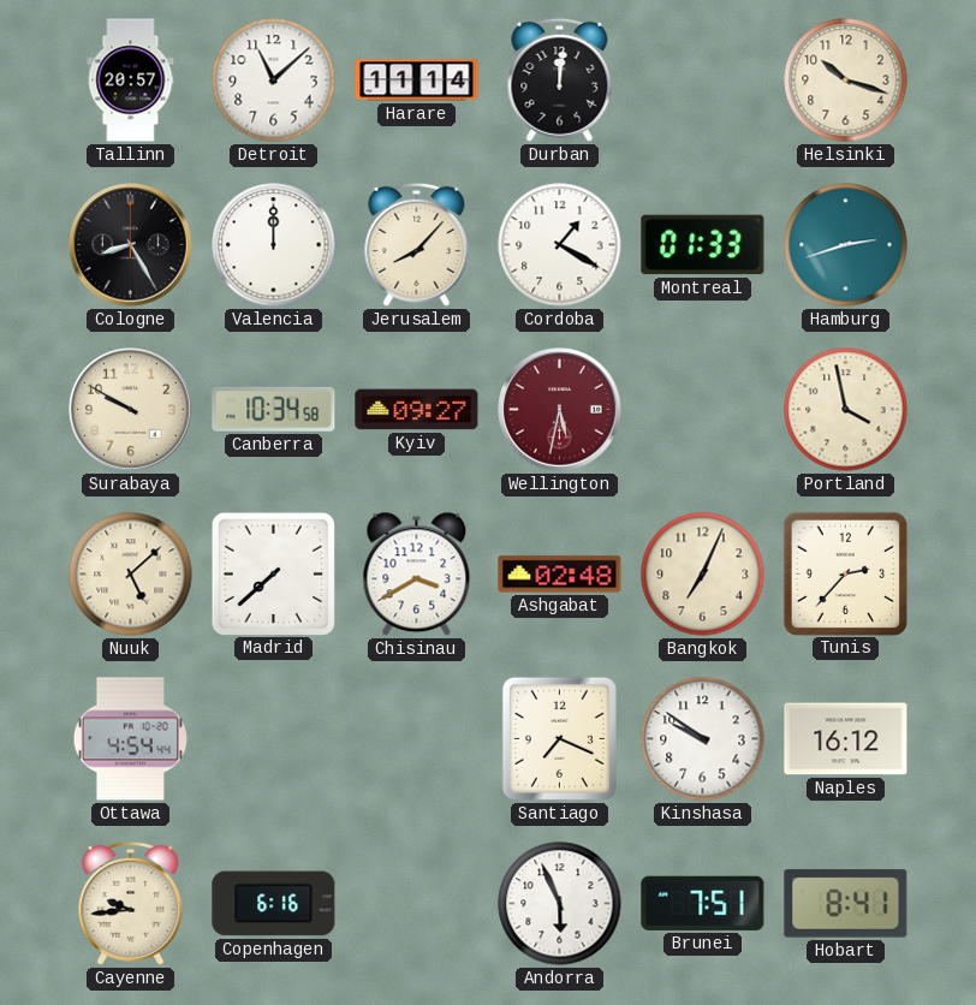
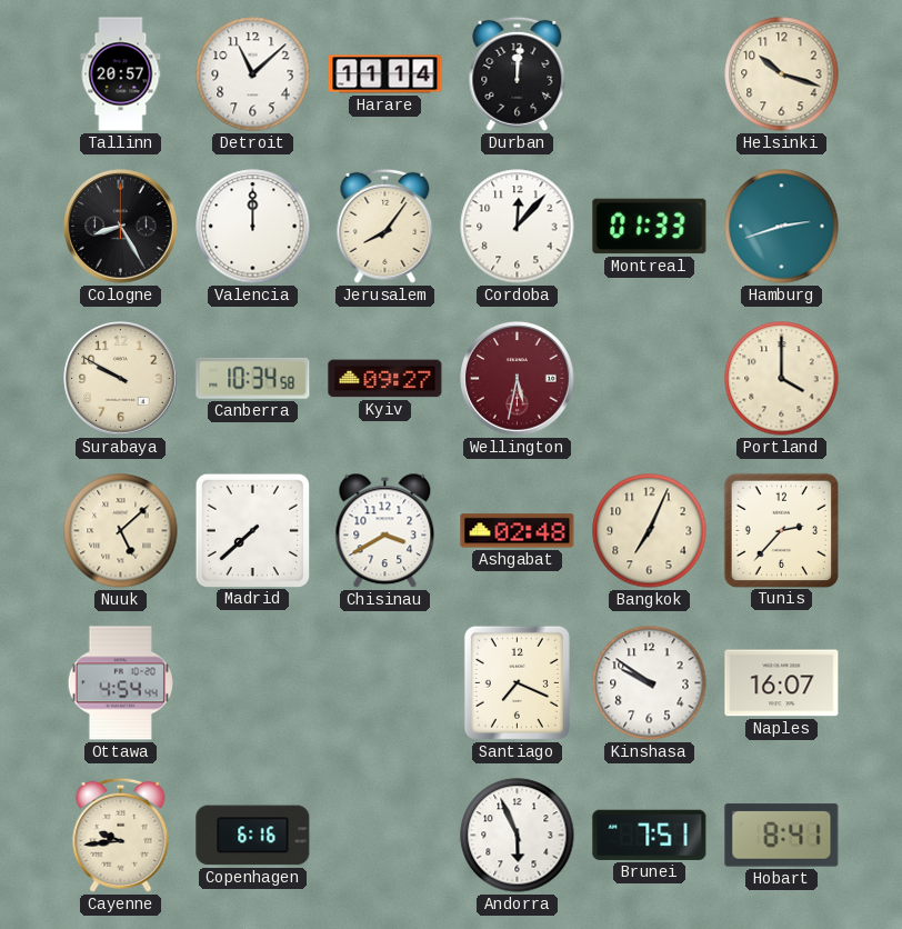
Jerusalem: 8:07 -> 8:06
Cordoba: 1:20 -> 12:07
Portland: 3:58 -> 4:00
Naples: 16:12 -> 16:07
